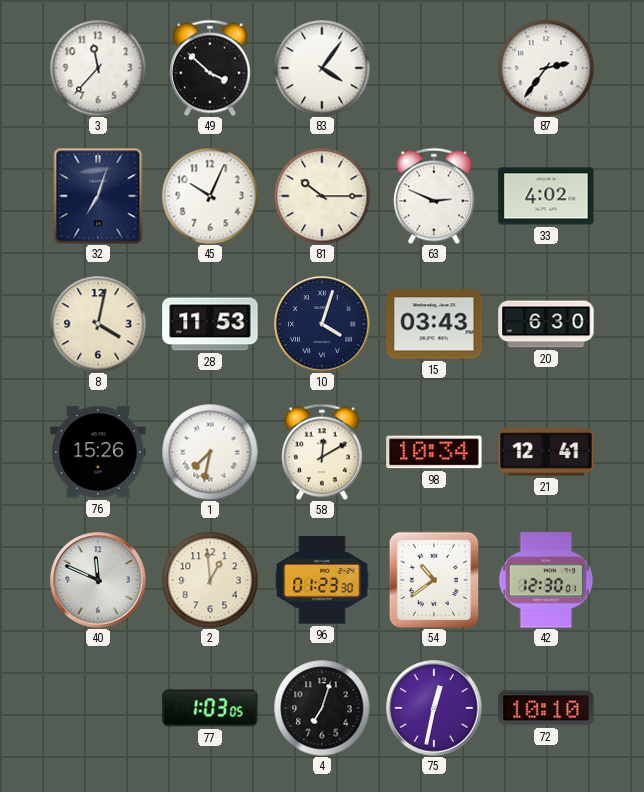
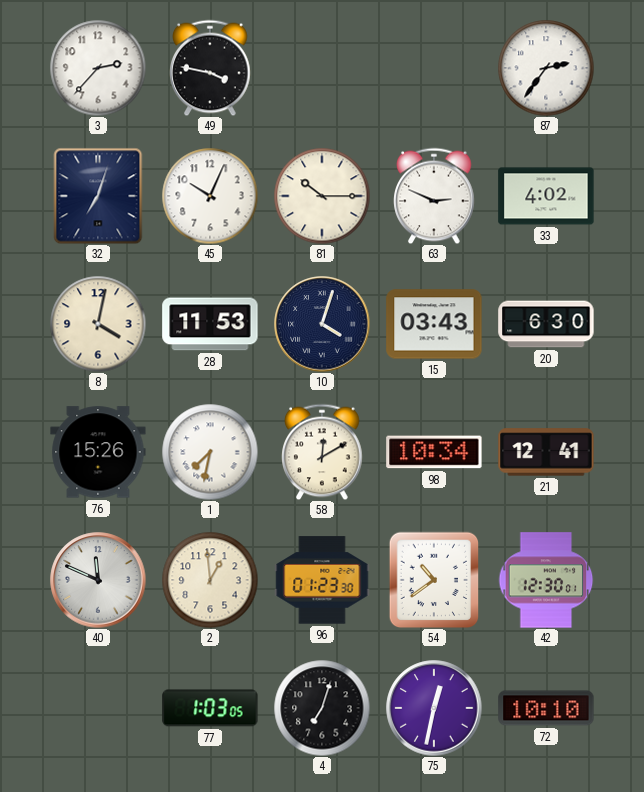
3: 11:37 -> 2:37
49: 3:52 -> 3:47
83: 4:06 -> none
